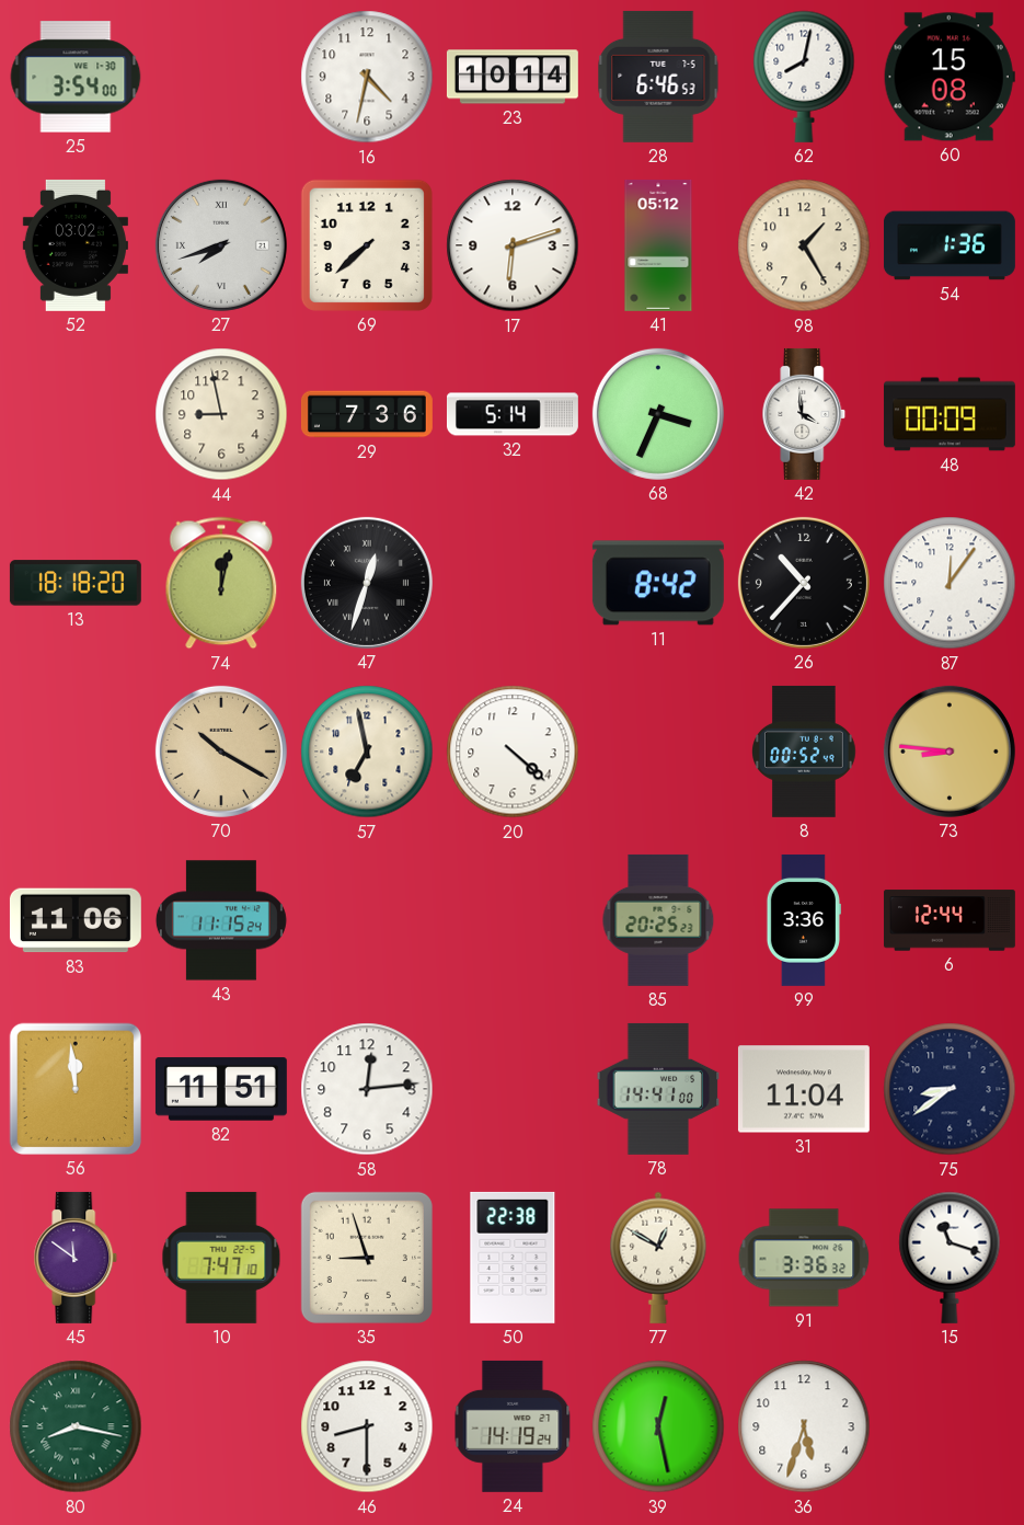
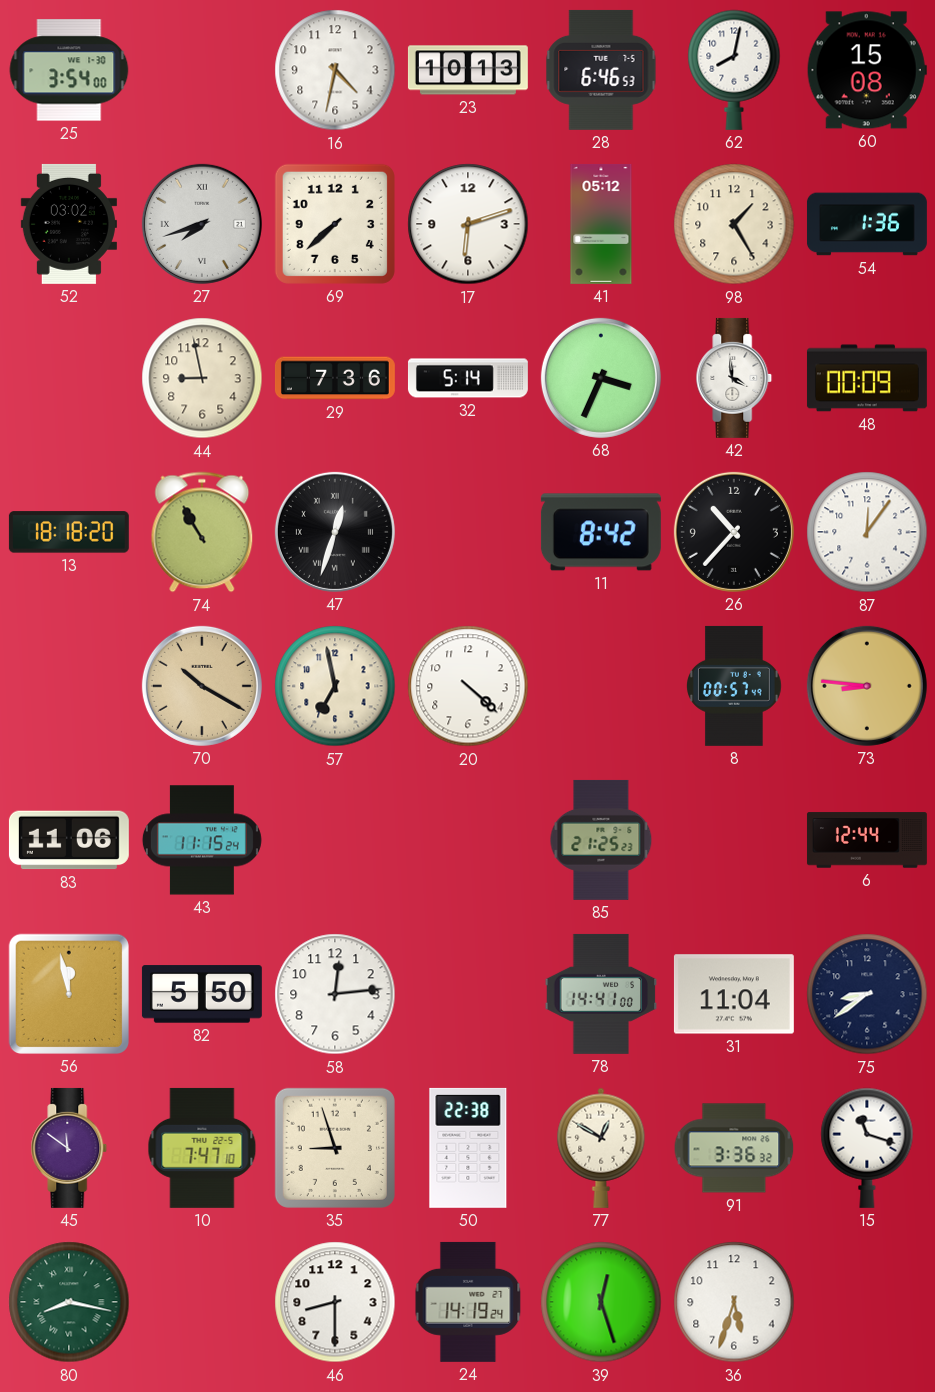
23: 10:14 -> 10:13
74: 12:02 -> 10:55
8: 00:52 -> 00:57
85: 20:25 -> 21:25
99: 3:36 -> none
56: 11:59 -> 11:58
82: 11:51 -> 5:50
39: 12:28 -> 12:27
